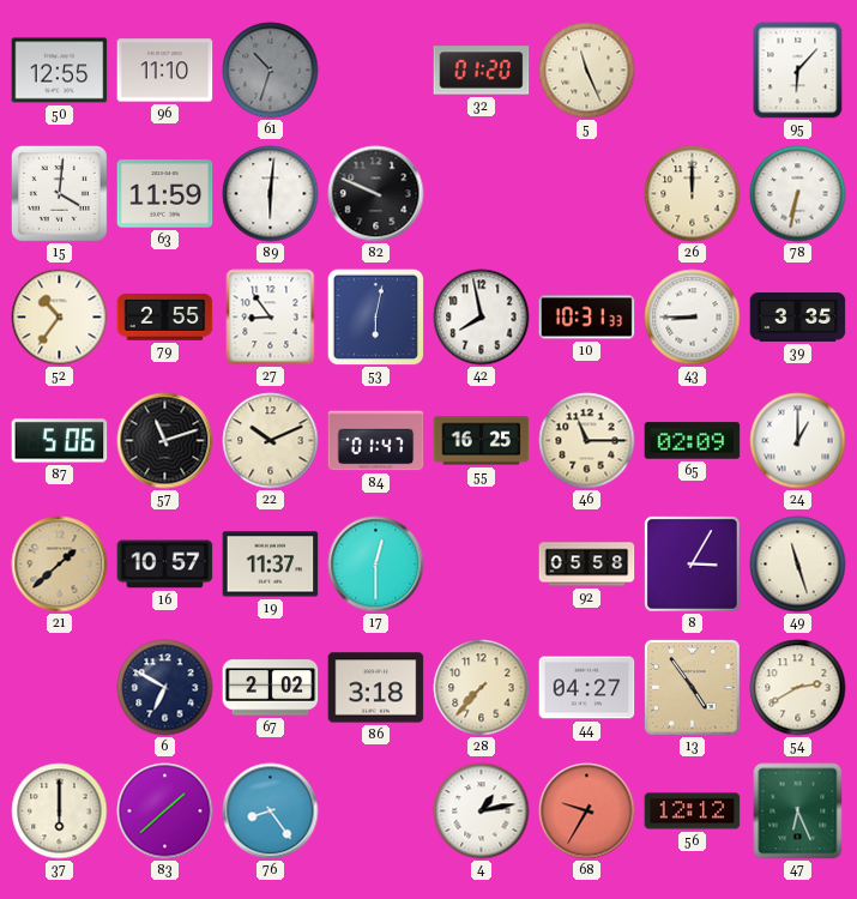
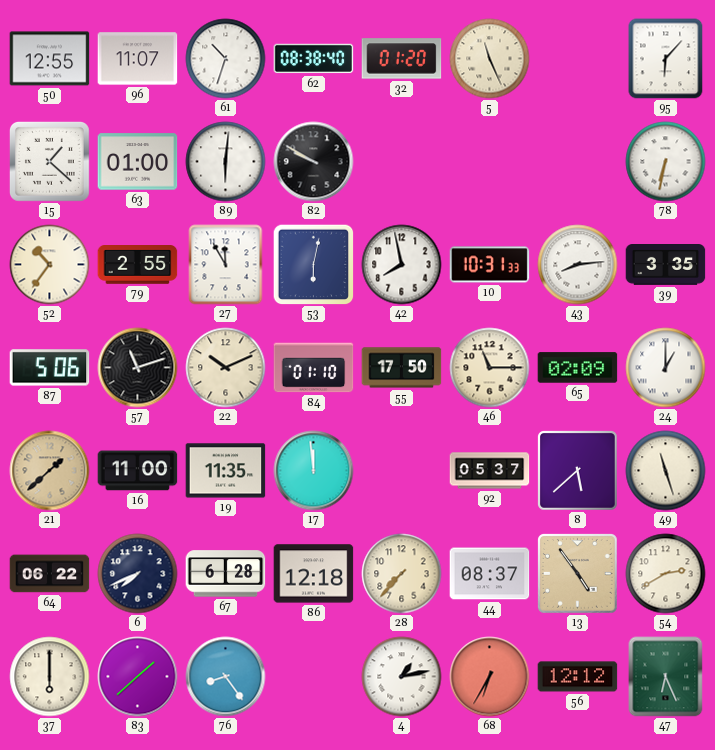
96: 11:10 -> 11:07
61 dial: grey -> white
62: none -> 08:38
15: 4:01 -> 1:22
63: 11:59 -> 01:00
82: 9:49 -> 9:50
26: 12:00 -> none
27: 8:54 -> 11:55
43: 8:45 -> 8:14
84: 01:47 -> 01:10
55: 16:25 -> 17:50
16: 10:57 -> 11:00
19: 11:37 -> 11:35
17: 12:30 -> 11:59
92: 05:58 -> 05:37
8: 3:05 -> 5:38
64: none -> 06:22
6: 6:50 -> 7:41
67: 2:02 -> 6:28
86: 3:18 -> 12:18
44: 04:27 -> 08:37
68: 9:35 -> 6:35
